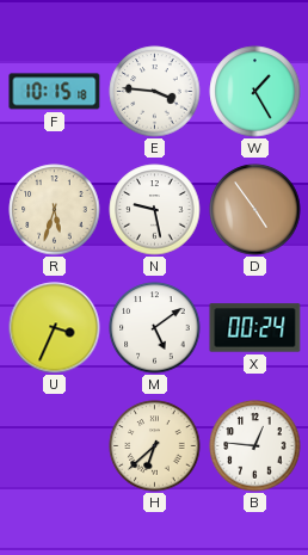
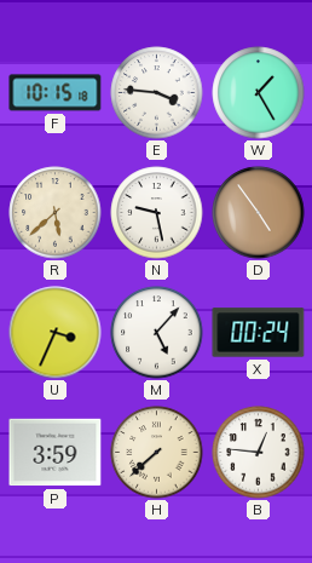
R: 5:33 -> 5:38
M: 5:09 -> 5:07
P: none -> 3:59
H: 6:38 -> 7:38
